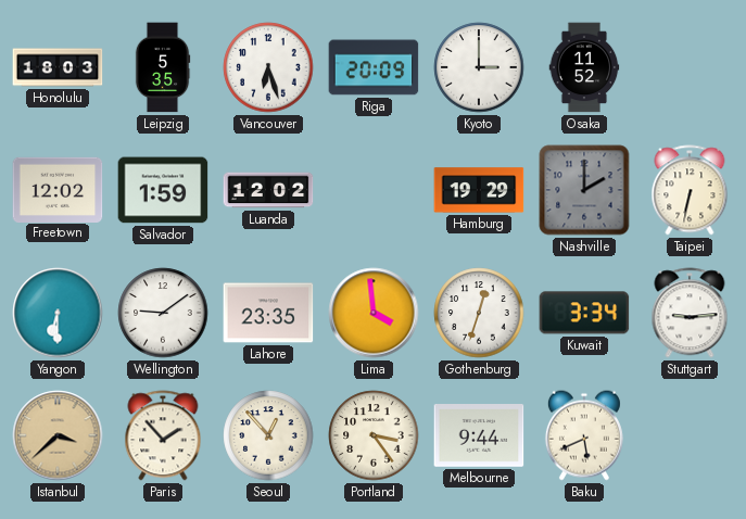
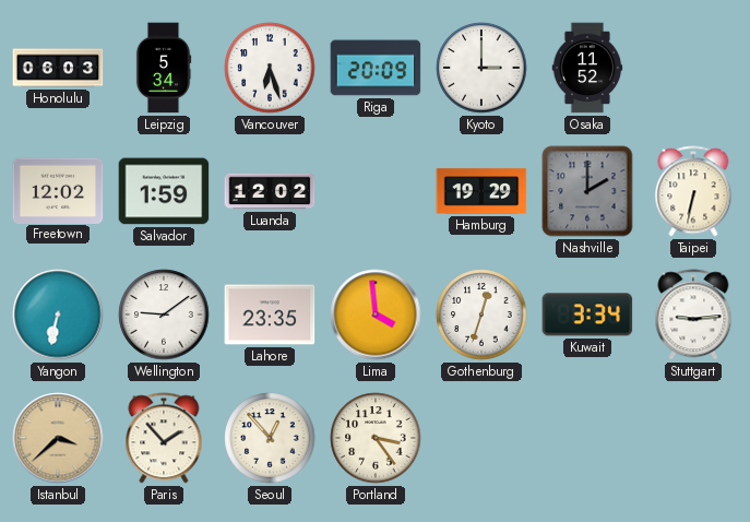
Honolulu: 18:03 -> 06:03
Leipzig: 5:35 -> 5:34
Yangon: 6:30 -> 6:32
Melbourne: 9:44 -> none
Baku: 5:41 -> none
